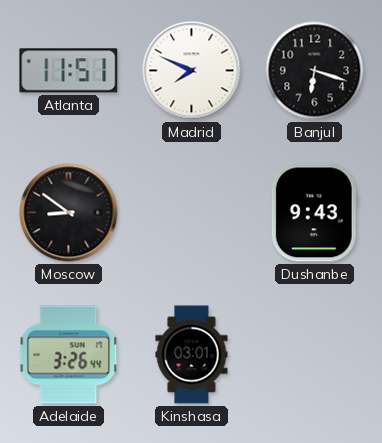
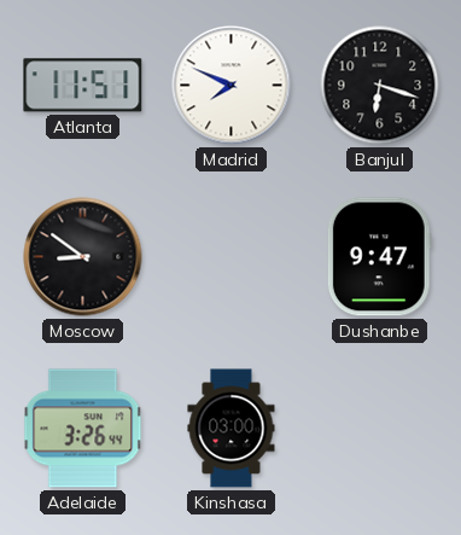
Dushanbe: 9:43 -> 9:47
Kinshasa: 03:01 -> 03:00
